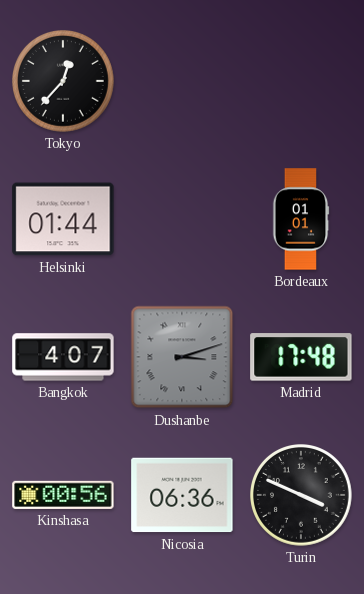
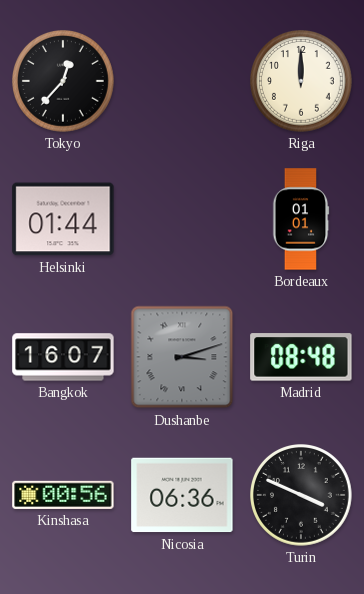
Riga: none -> 12:00
Bangkok: 4:07 -> 16:07
Madrid: 17:48 -> 08:48
